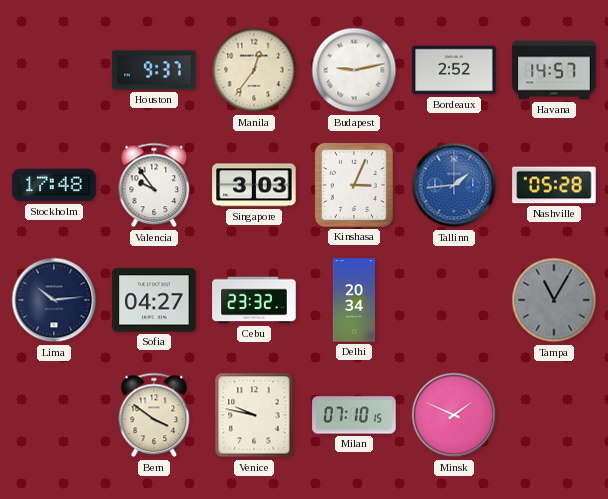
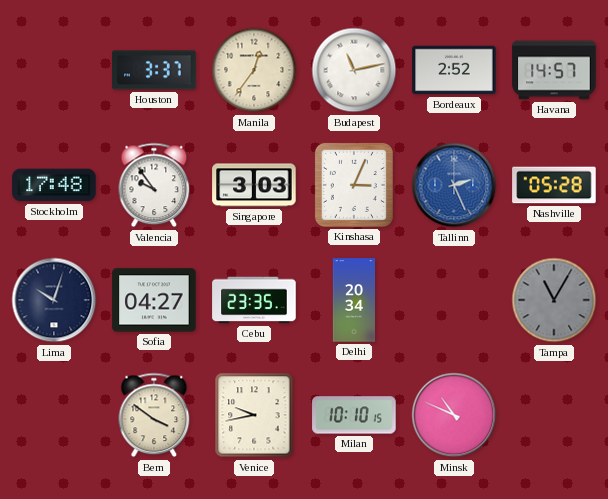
Houston: 9:37 -> 3:37
Budapest: 9:13 -> 11:13
Tallinn: 1:44 -> 2:26
Lima: 10:14 -> 10:03
Cebu: 23:32 -> 23:35
Venice: 9:47 -> 9:43
Milan: 07:10 -> 10:10
Minsk: 1:49 -> 10:49
